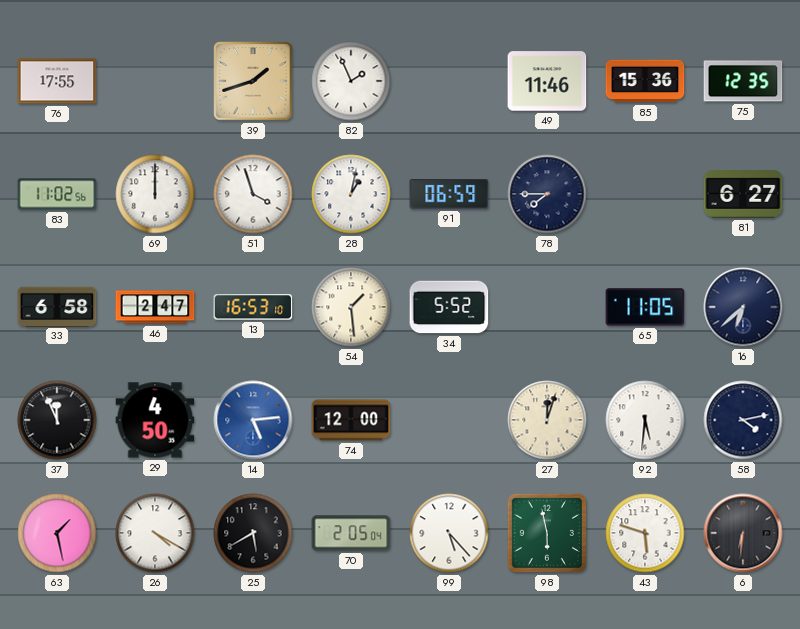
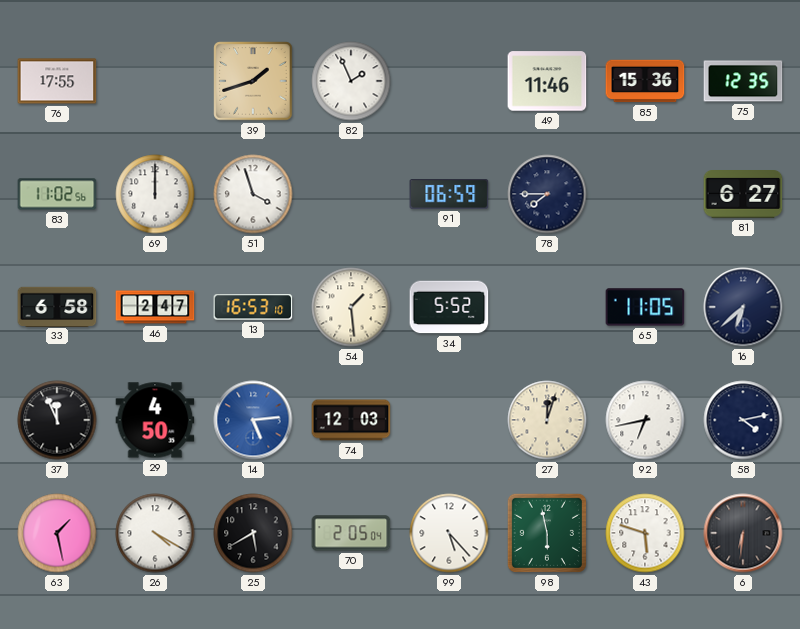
28: 1:02 -> none
74: 12:00 -> 12:03
92: 5:31 -> 6:43
